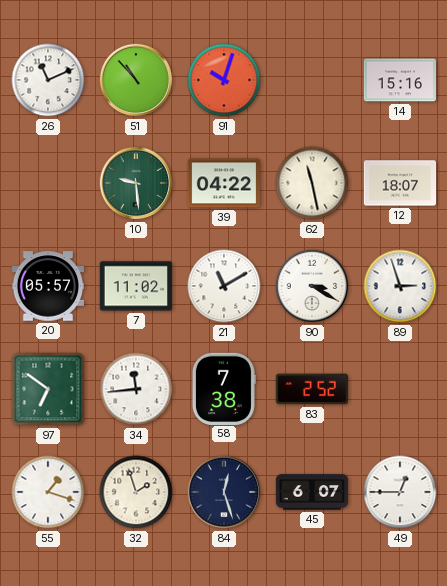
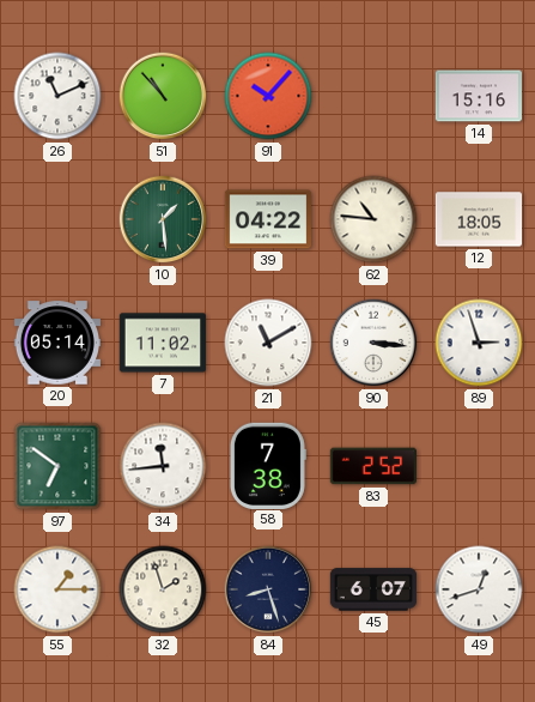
91: 10:03 -> 10:07
10: 9:29 -> 1:29
62: 11:28 -> 10:46
12: 18:07 -> 18:05
20: 05:57 -> 05:14
90: 3:20 -> 3:16
55: 1:18 -> 1:15
84: 12:27 -> 8:27
49: 12:45 -> 12:42
